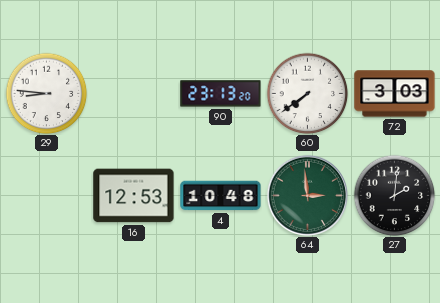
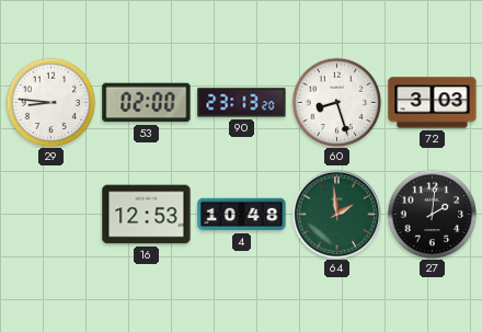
53: none -> 02:00
60: 7:39 -> 8:27
64: 2:59 -> 1:59
